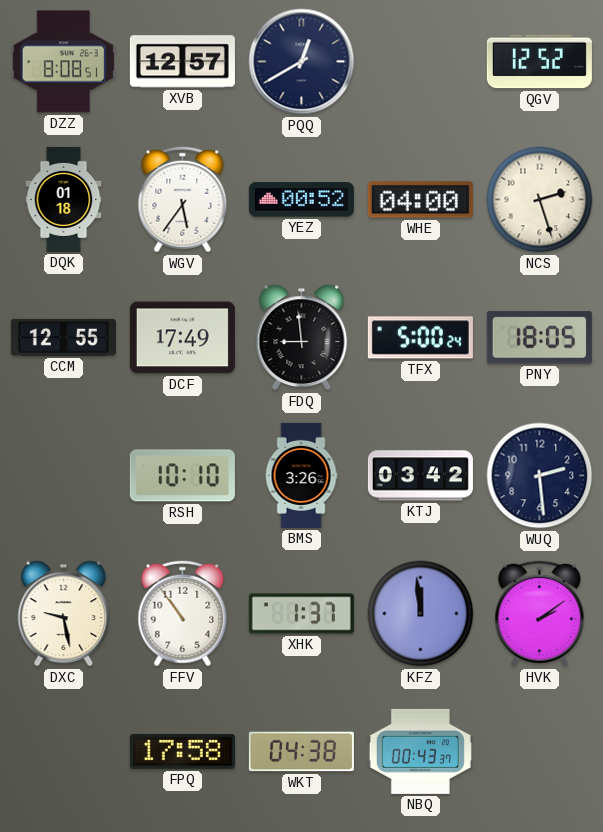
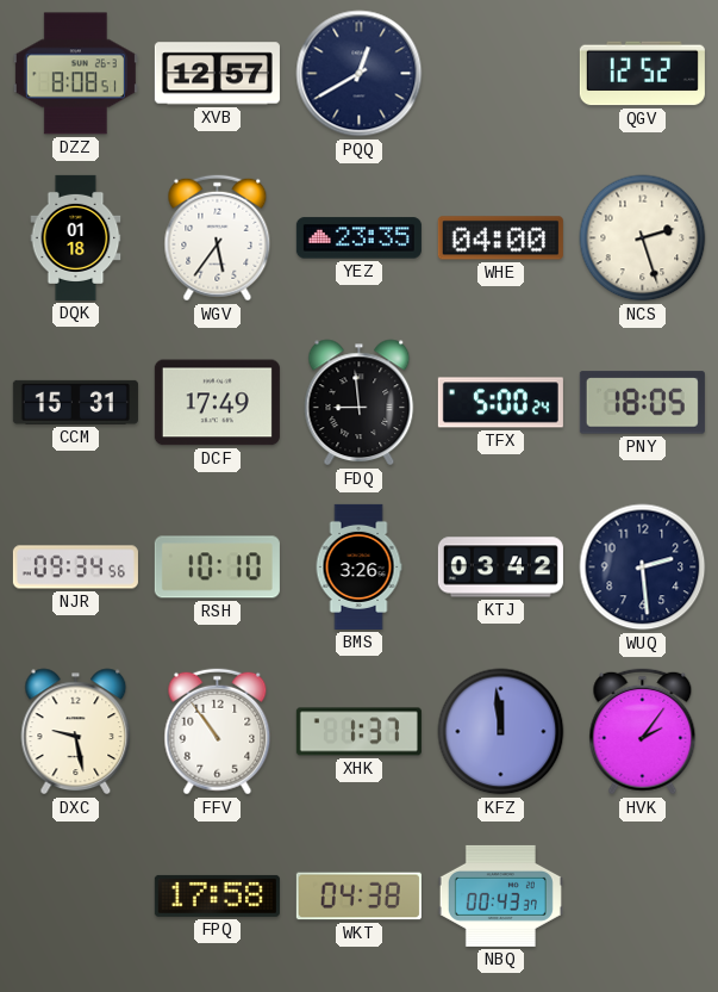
YEZ: 00:52 -> 23:35
CCM: 12:55 -> 15:31
NJR: none -> 09:34
HVK: 2:09 -> 2:06
